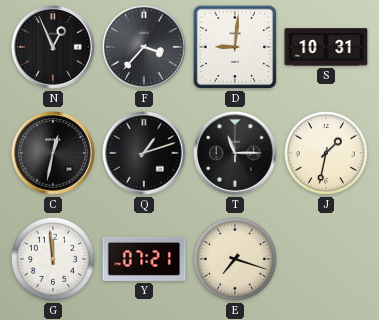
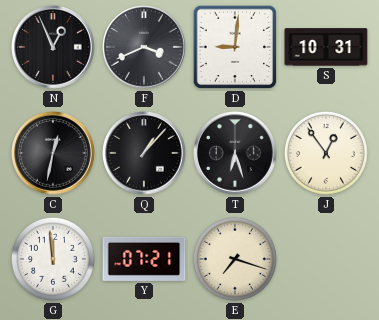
F: 3:37 -> 3:41
Q: 1:12 -> 1:07
T: 11:15 -> 6:27
J: 1:32 -> 12:54
